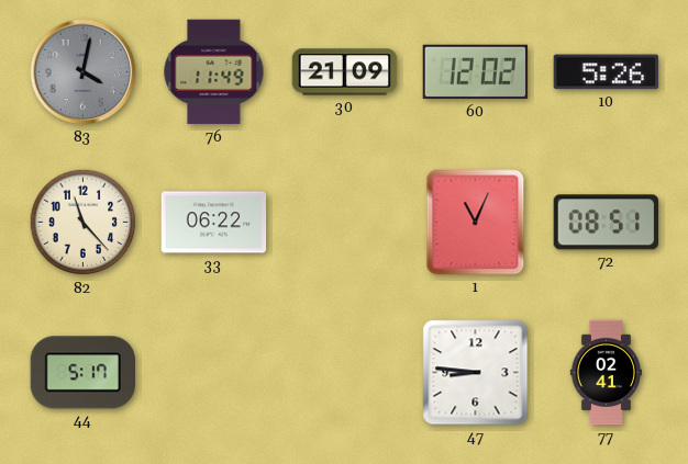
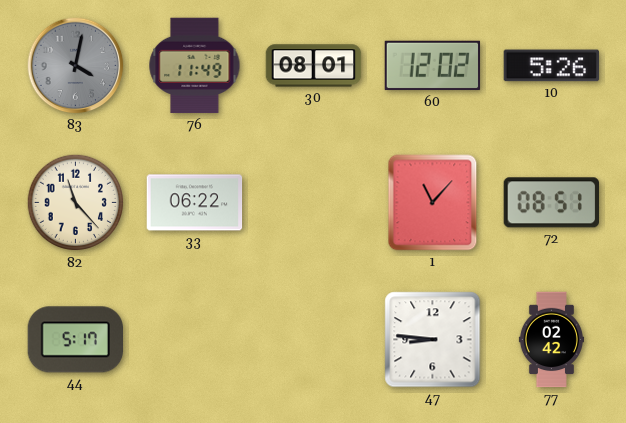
30: 21:09 -> 08:01
1: 11:04 -> 11:07
77: 02:41 -> 02:42
